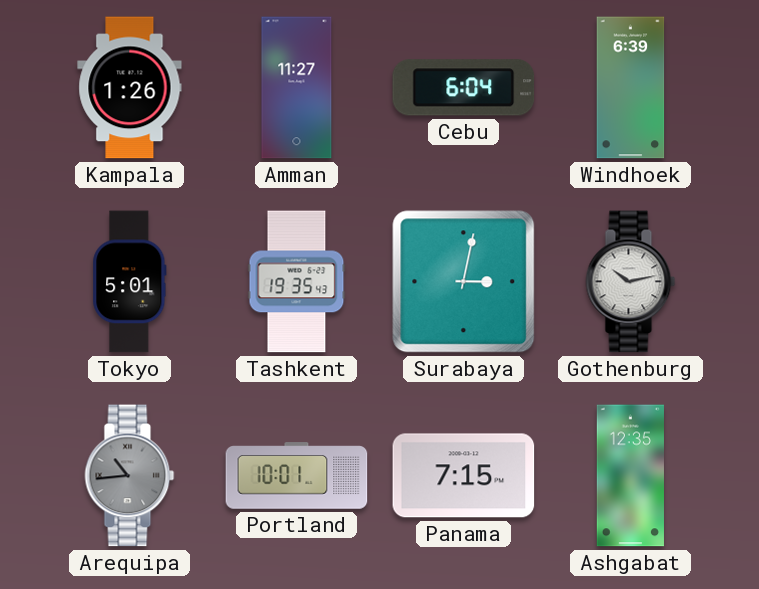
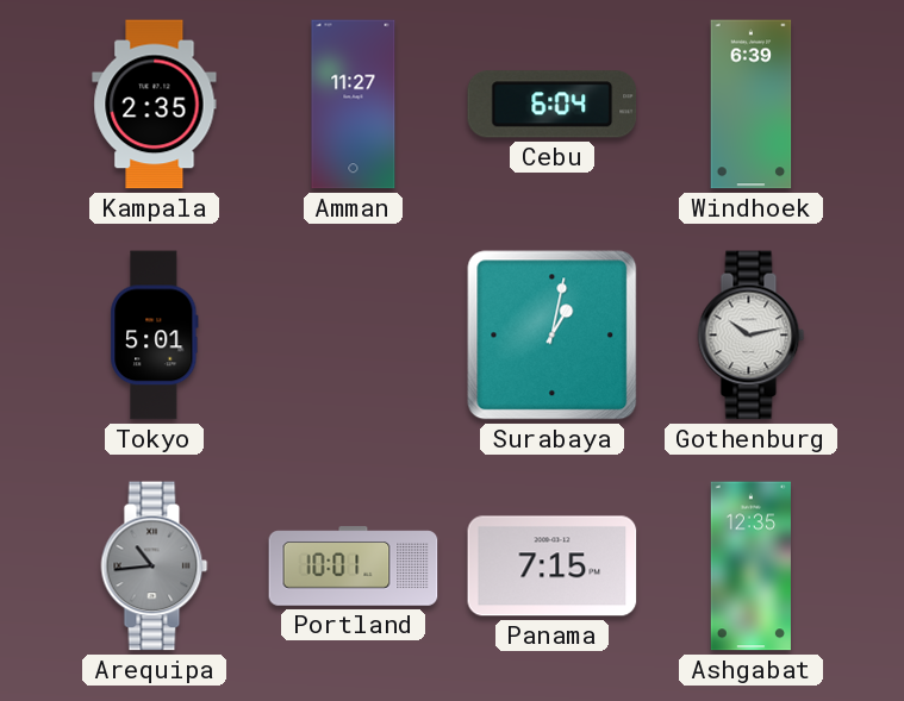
Kampala: 1:26 -> 2:35
Tashkent: 19:35 -> none
Surabaya: 3:02 -> 1:02
